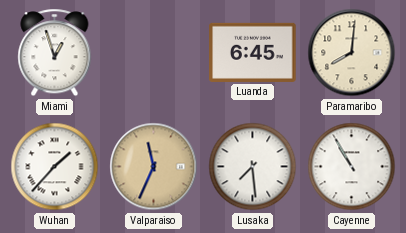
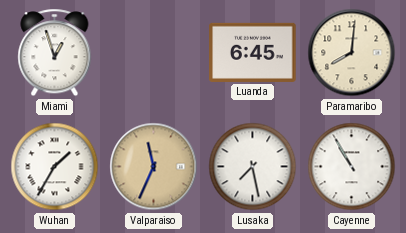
Wuhan: 1:37 -> 1:35
Lusaka: 7:29 -> 7:28
